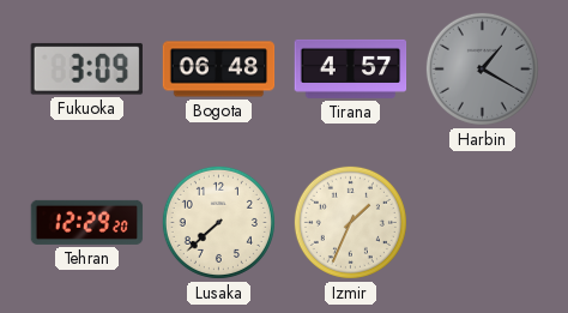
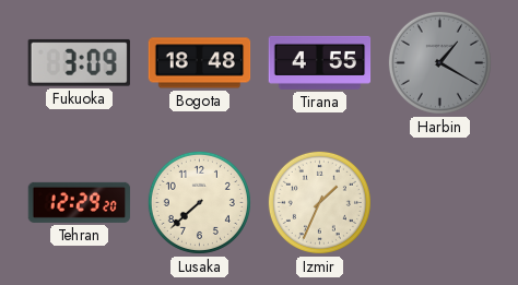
Bogota: 06:48 -> 18:48
Tirana: 4:57 -> 4:55
